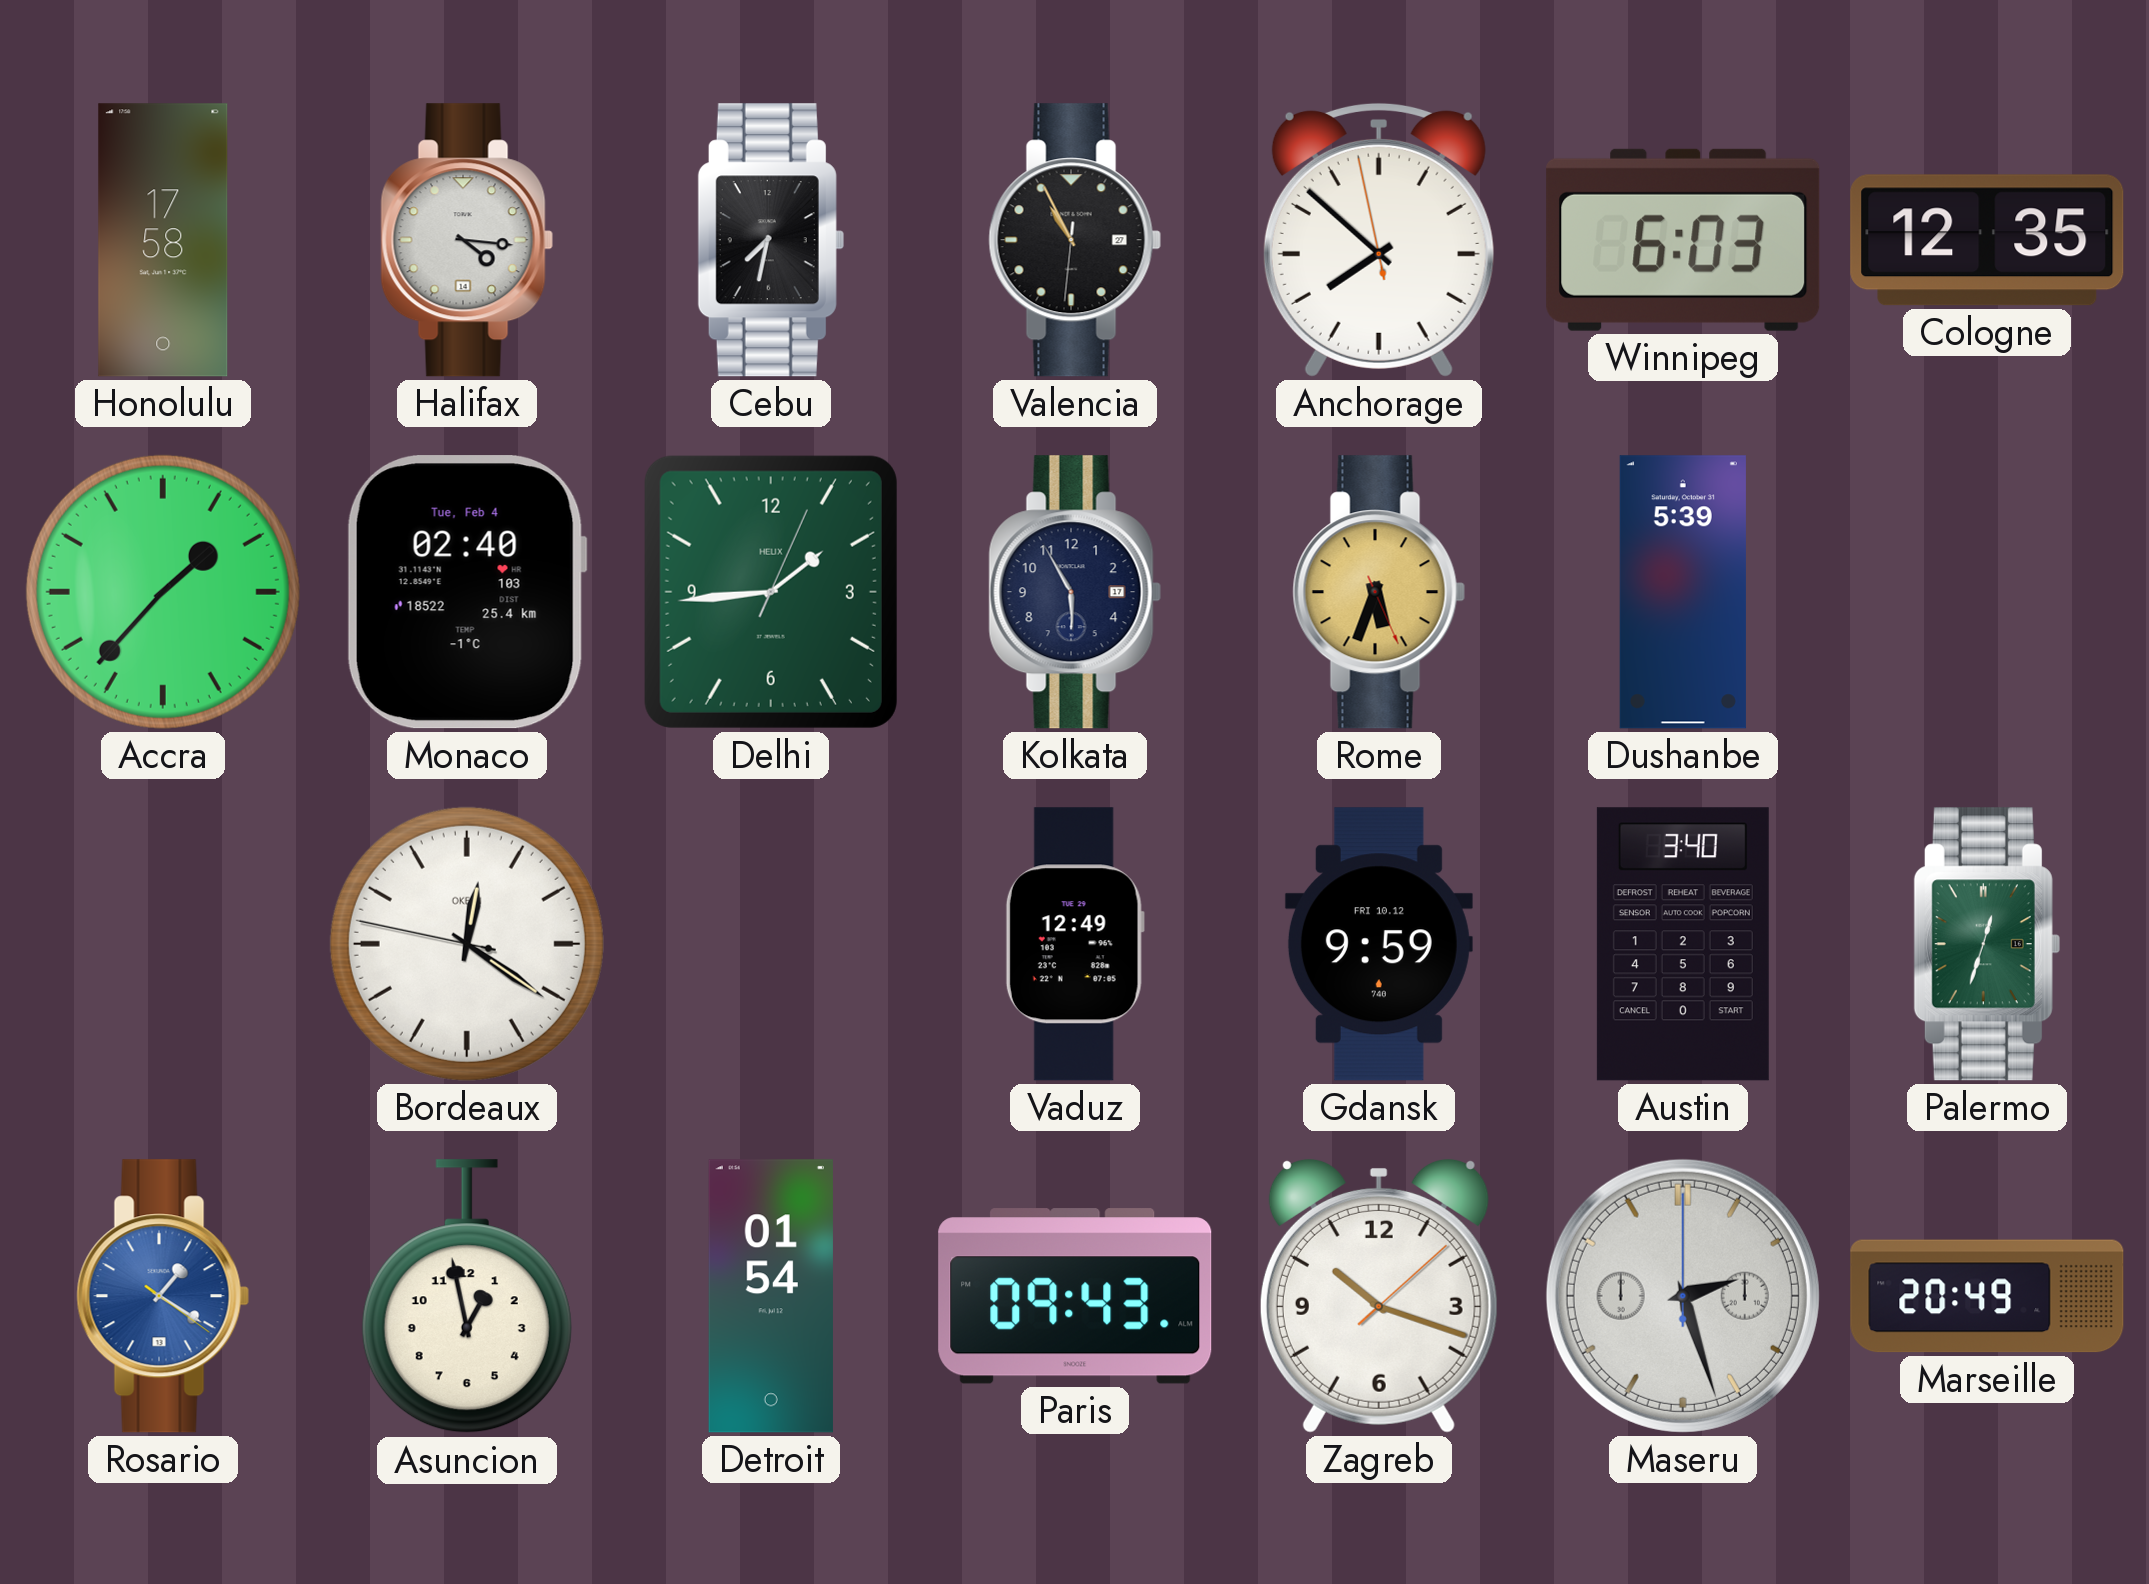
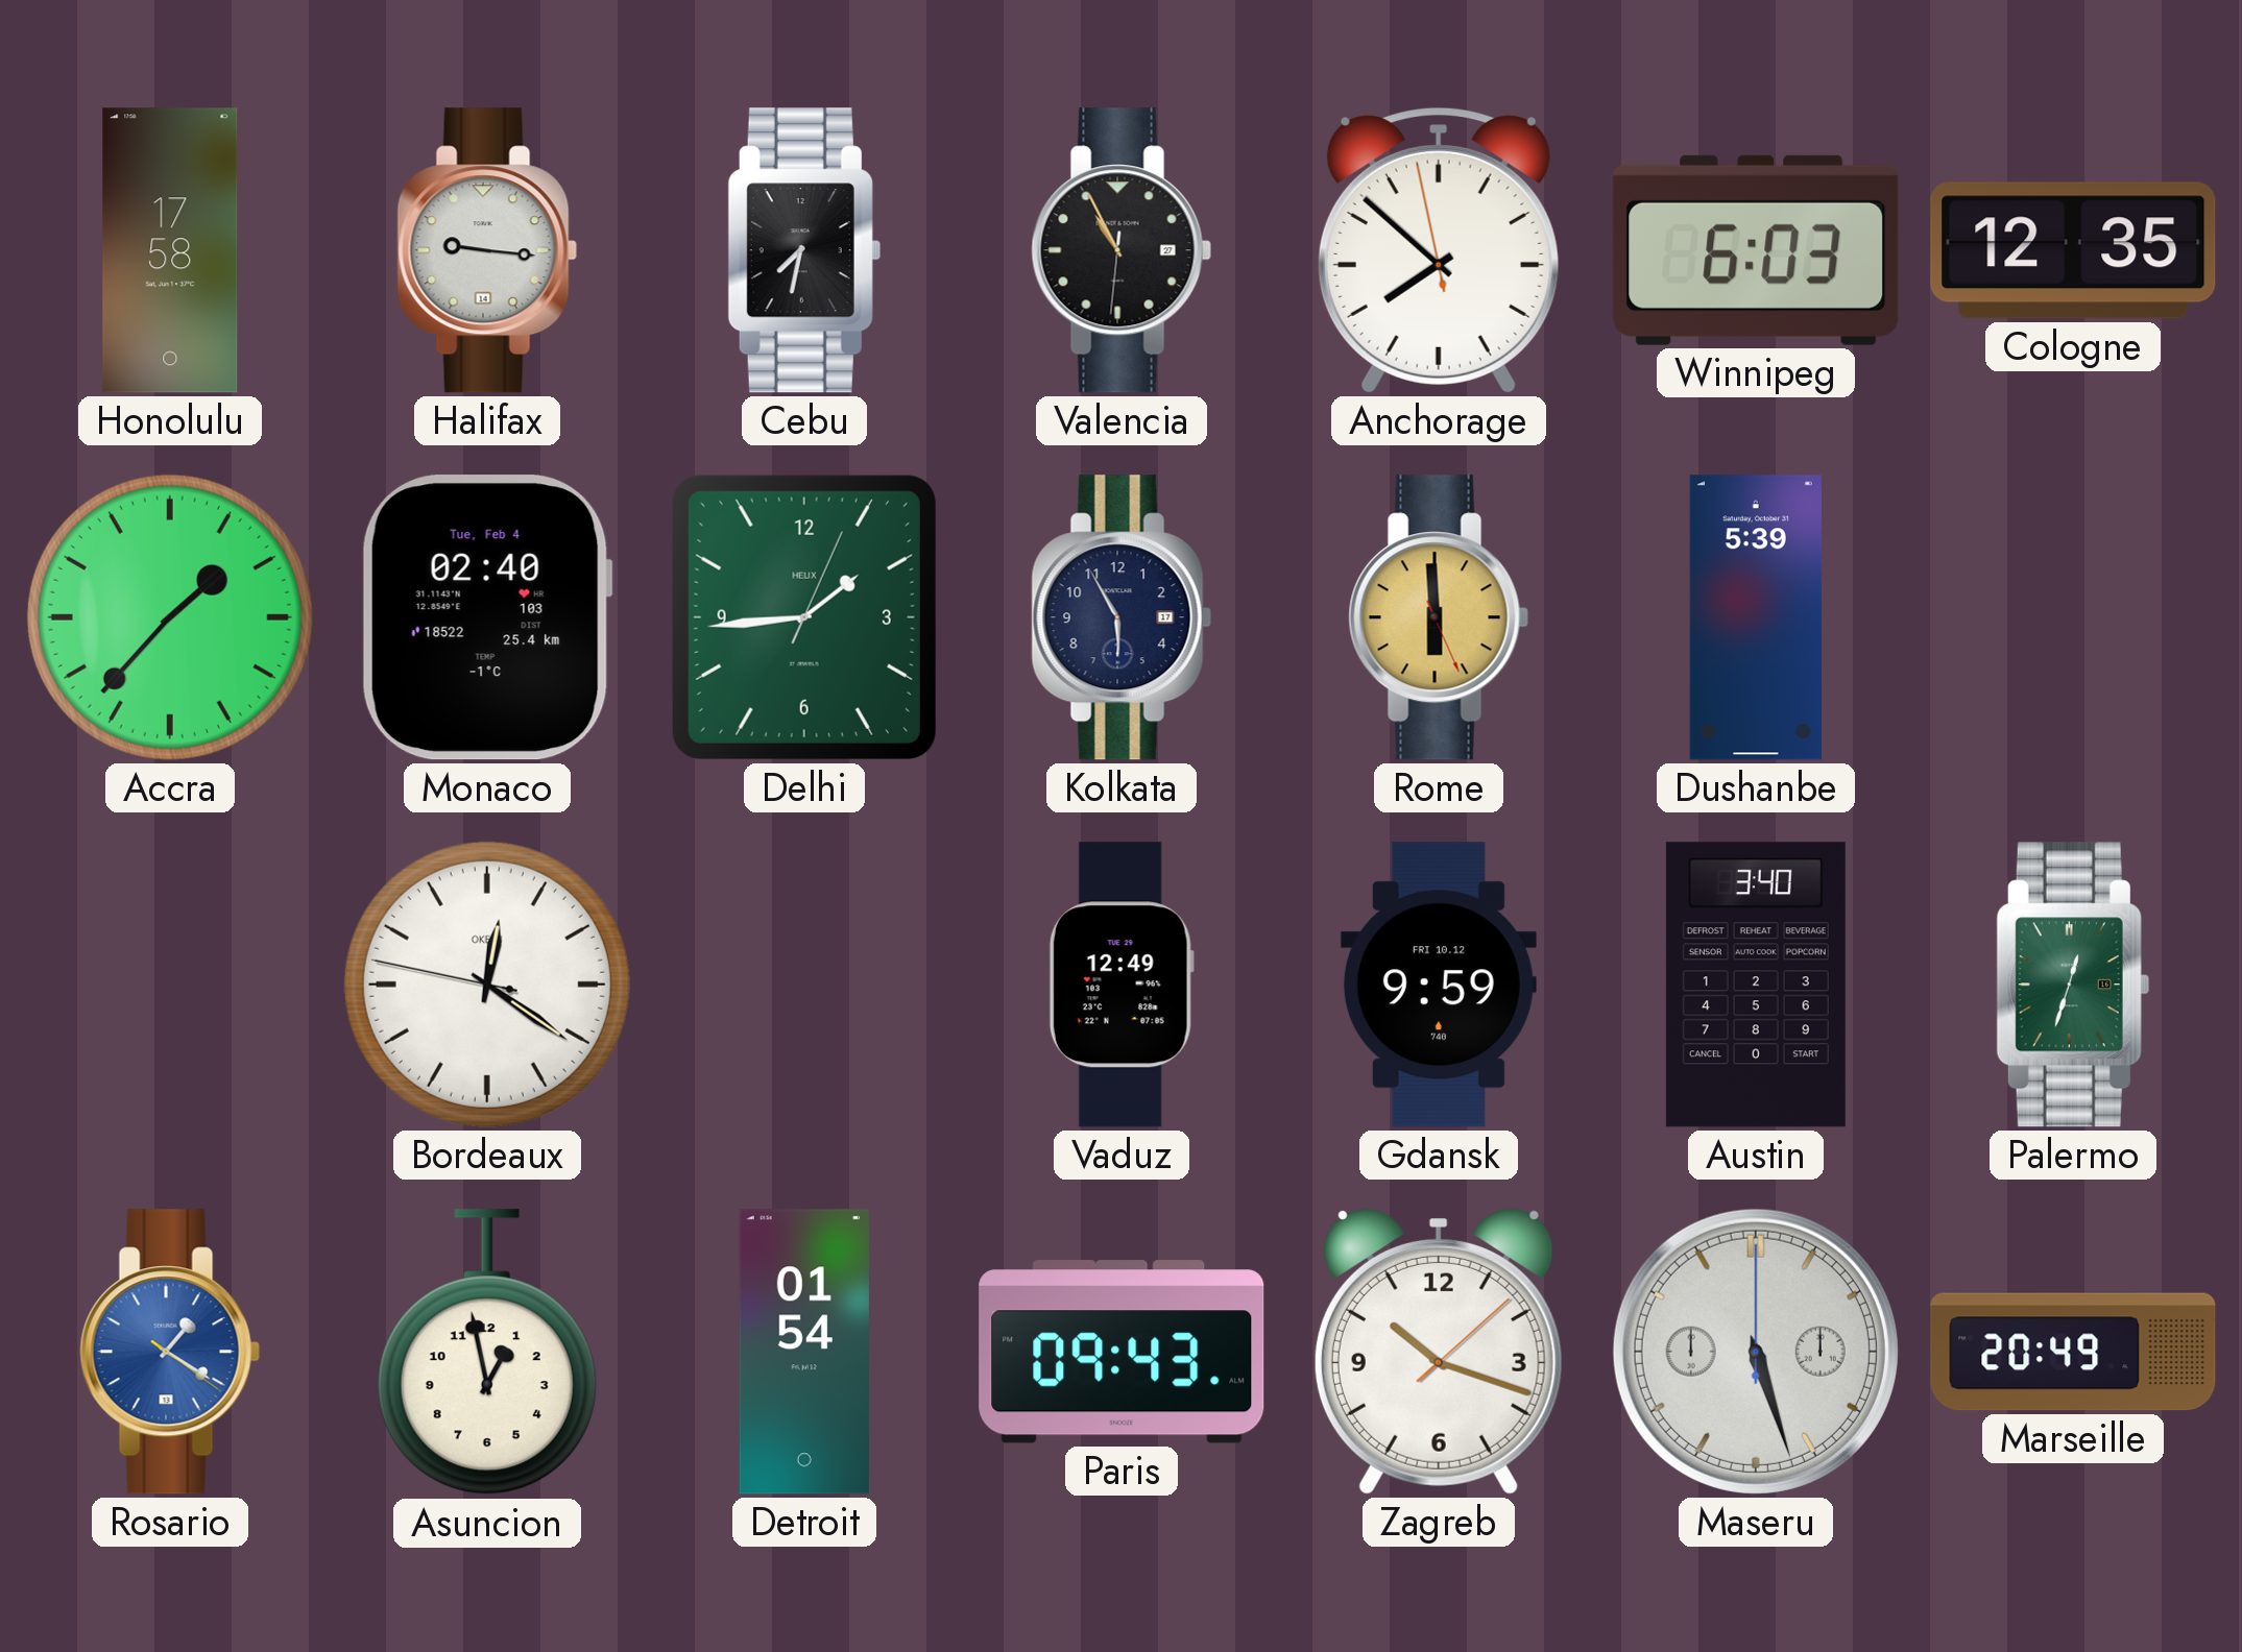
Halifax: 4:16 -> 9:16
Rome: 5:33 -> 5:59
Maseru: 2:27 -> 5:27
